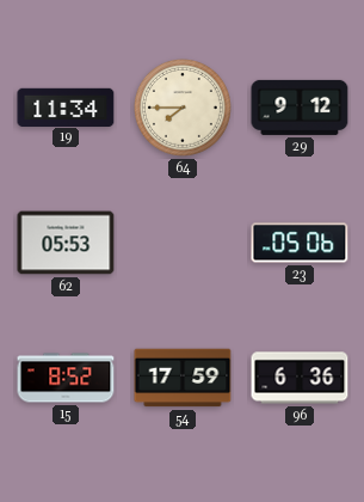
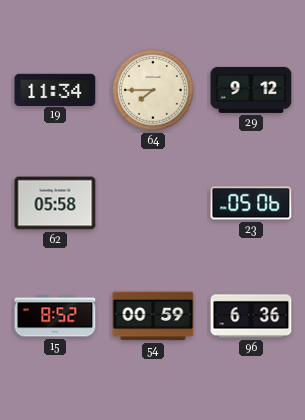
62: 05:53 -> 05:58
54: 17:59 -> 00:59
